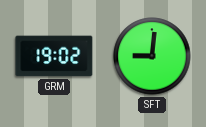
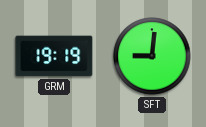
GRM: 19:02 -> 19:19
